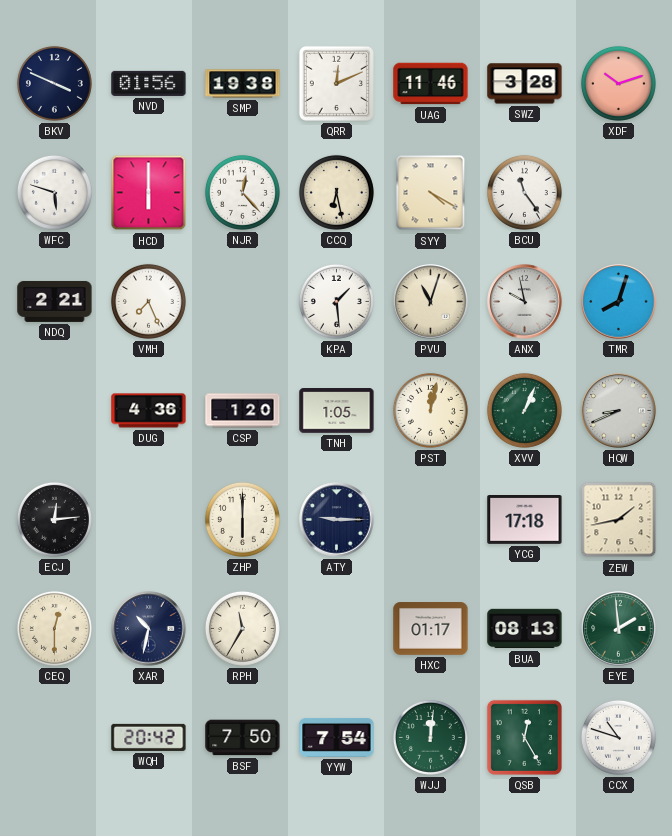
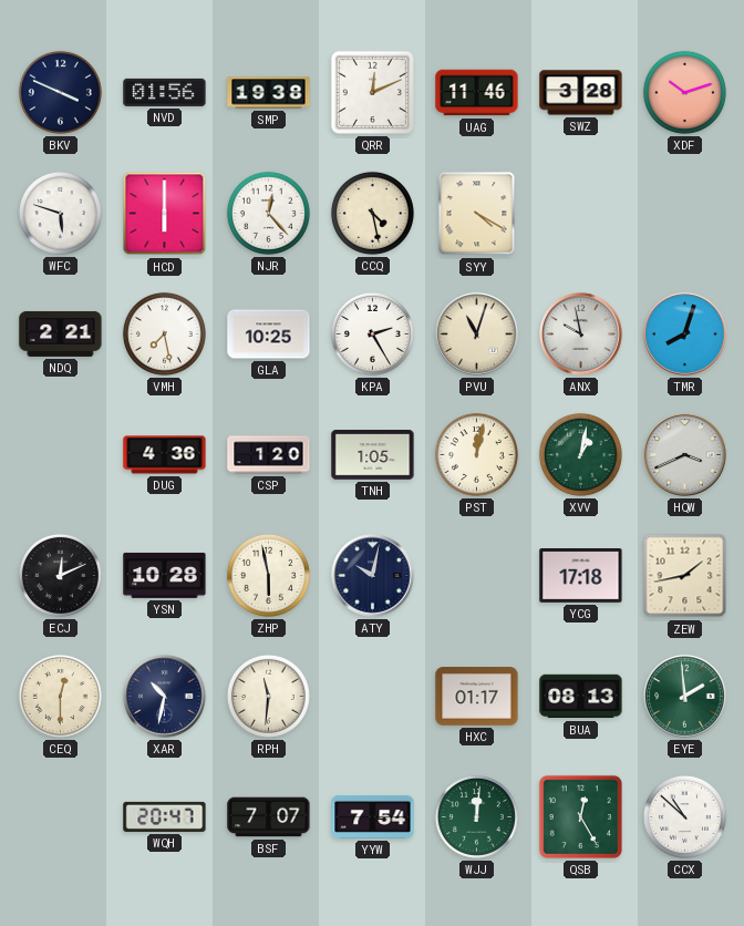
CCQ: 6:28 -> 4:28
BCU: 11:24 -> none
VMH: 7:26 -> 7:28
GLA: none -> 10:25
KPA: 1:29 -> 2:25
XVV: 1:04 -> 1:02
HQW: 8:41 -> 3:41
ECJ: 12:14 -> 12:11
YSN: none -> 10:28
ZHP: 6:00 -> 5:58
ATY: 9:15 -> 10:02
RPH: 11:35 -> 11:31
WQH: 20:42 -> 20:47
BSF: 7:50 -> 7:07
CCX: 10:48 -> 10:52
